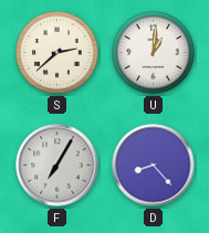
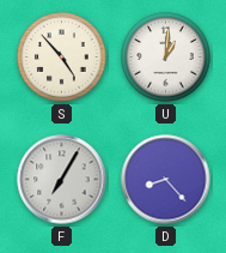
S: 2:38 -> 4:53
